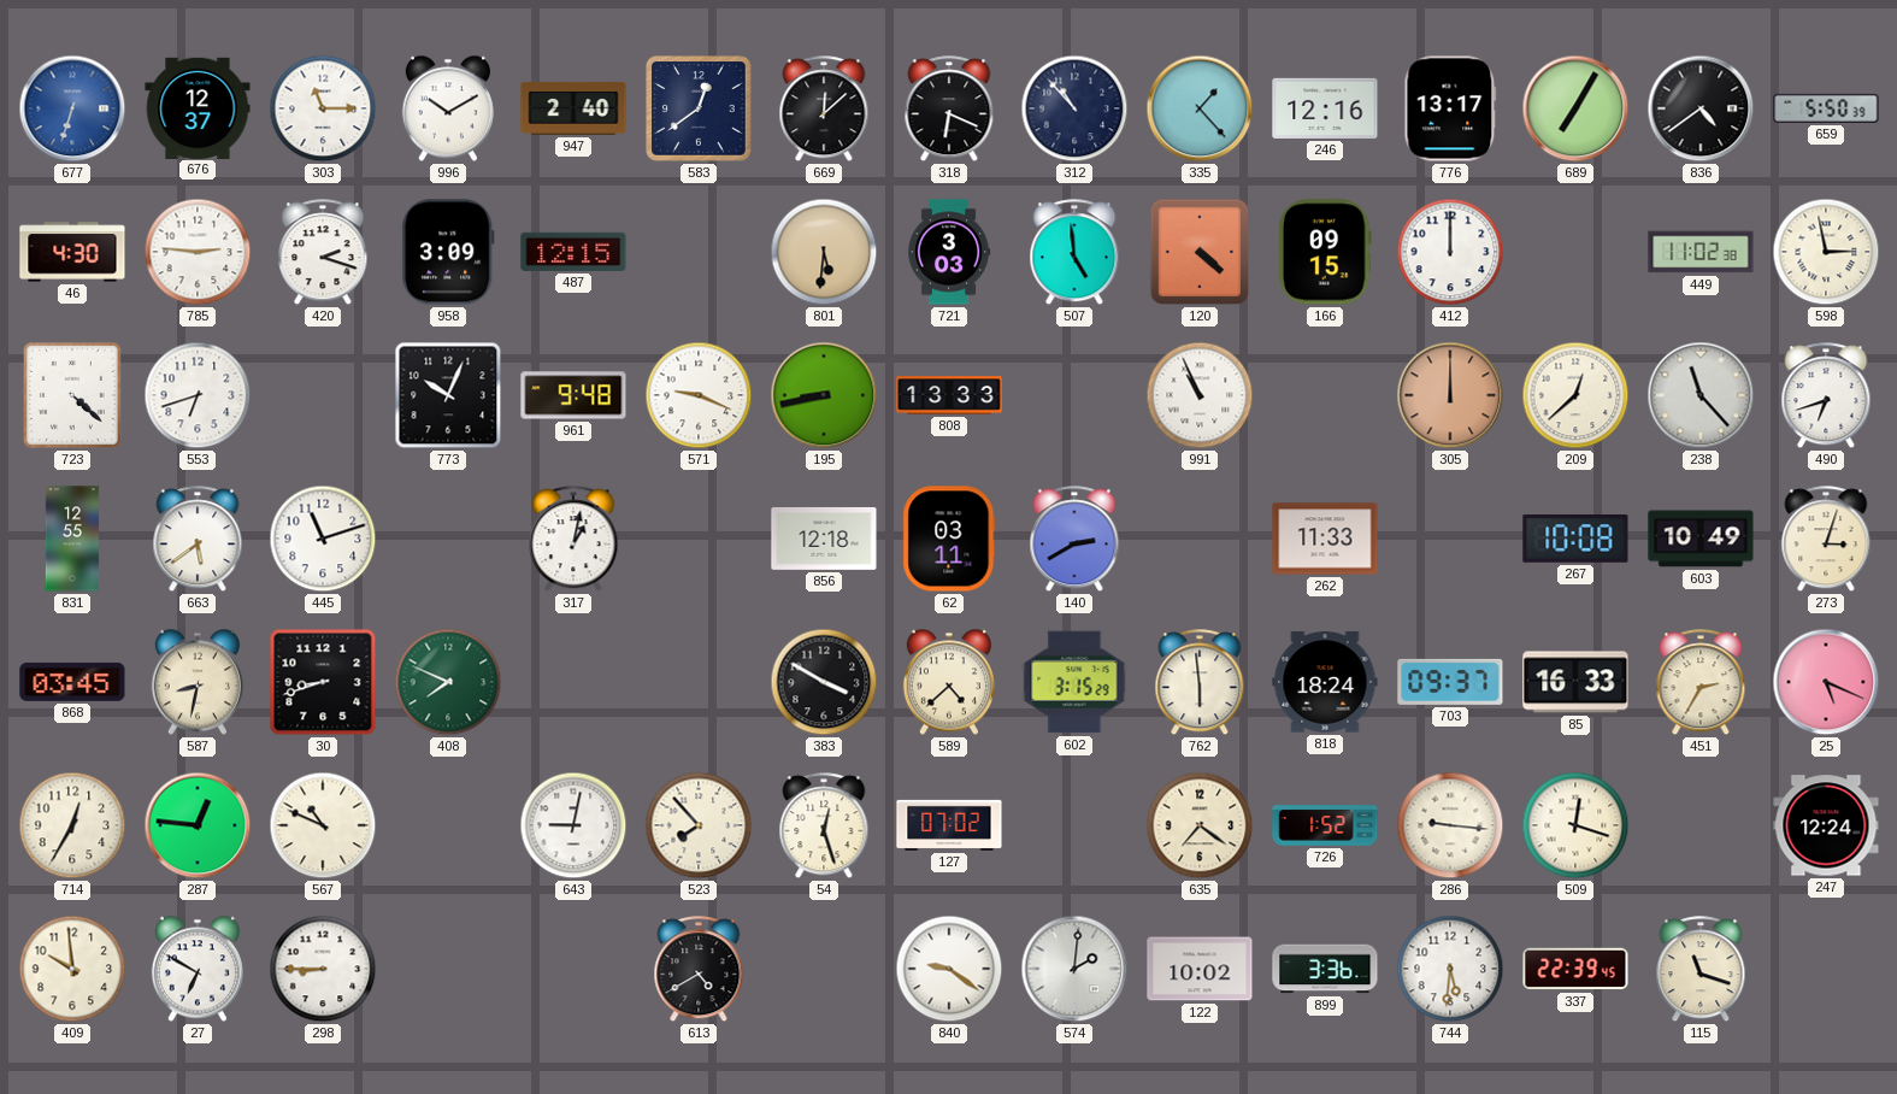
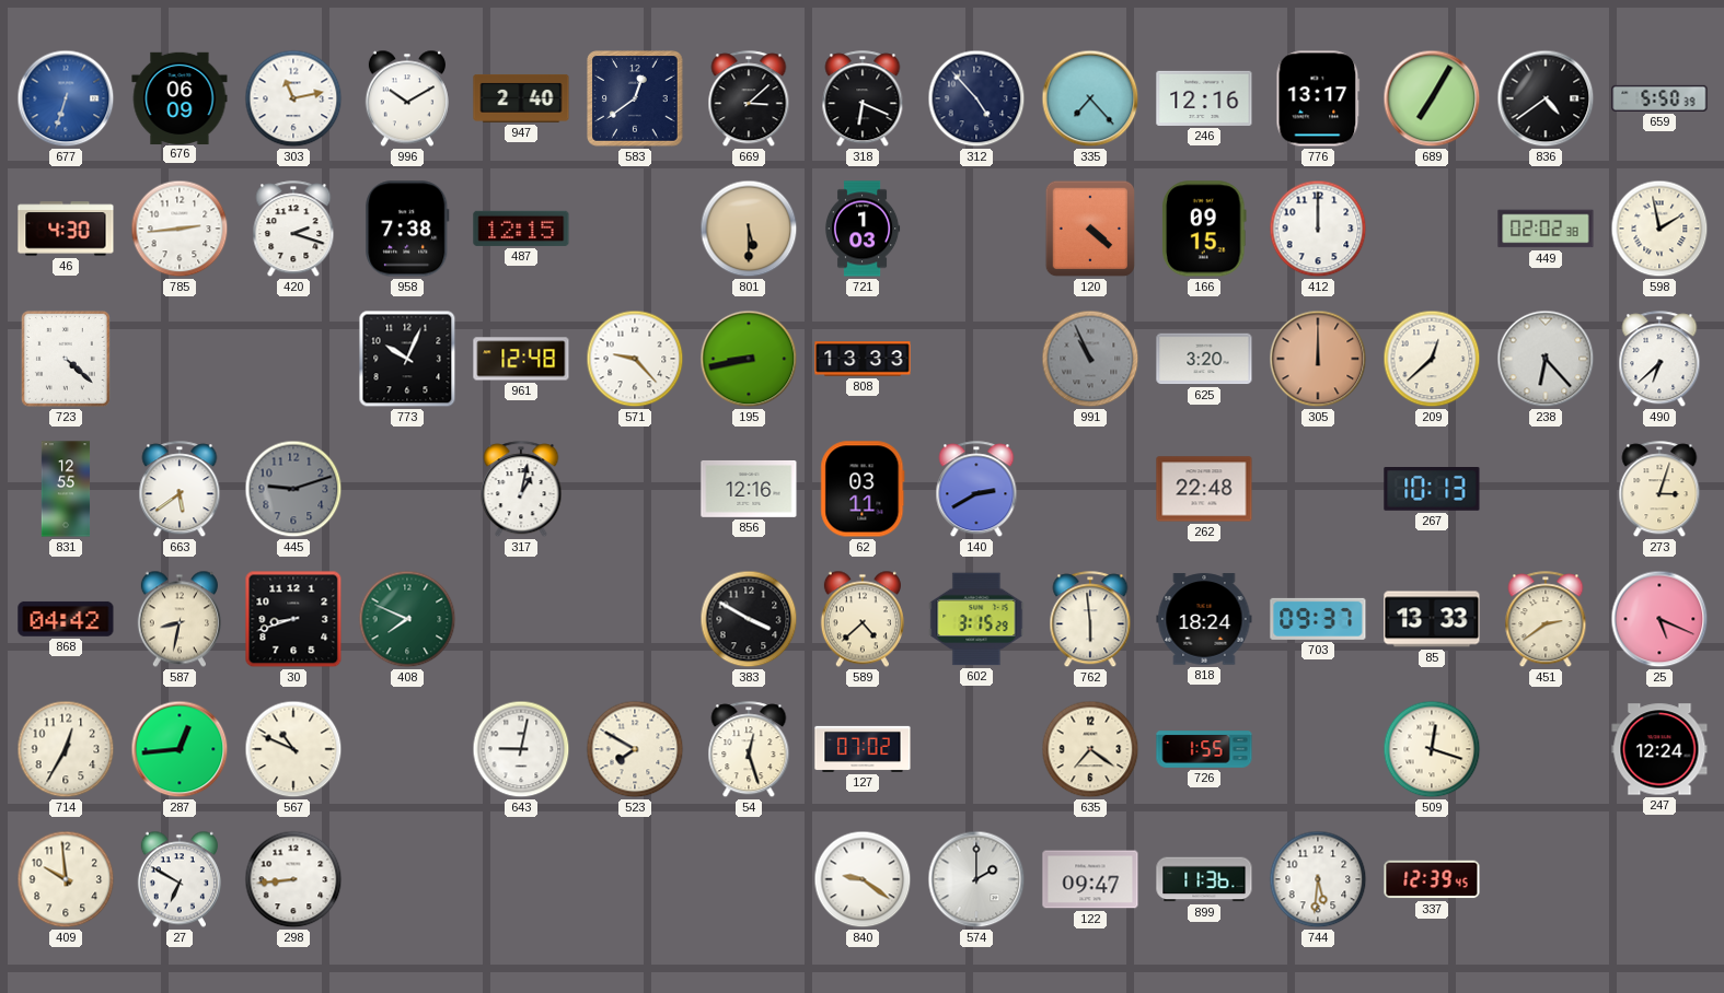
676: 12:37 -> 06:09
303: 11:15 -> 11:13
669: 12:08 -> 3:08
312: 10:53 -> 4:53
335: 1:23 -> 7:23
785: 2:46 -> 2:44
958: 3:09 -> 7:38
801: 5:31 -> 5:30
721: 3:03 -> 1:03
507: 4:59 -> none
449: 11:02 -> 02:02
598: 2:58 -> 1:58
553: 6:42 -> none
961: 9:48 -> 12:48
571: 9:19 -> 9:23
991 dial: white -> grey
625: none -> 3:20
238: 11:23 -> 6:23
490: 6:42 -> 6:38
445: 11:12 -> 9:12
445 dial: white -> grey
856: 12:18 -> 12:16
262: 11:33 -> 22:48
267: 10:08 -> 10:13
603: 10:49 -> none
868: 03:45 -> 04:42
85: 16:33 -> 13:33
451: 2:35 -> 2:39
287: 12:46 -> 12:44
523: 7:53 -> 7:50
726: 1:52 -> 1:55
286: 9:16 -> none
298: 8:45 -> 8:44
613: 4:40 -> none
574: 2:01 -> 2:00
122: 10:02 -> 09:47
899: 3:36 -> 11:36
337: 22:39 -> 12:39
115: 11:18 -> none
